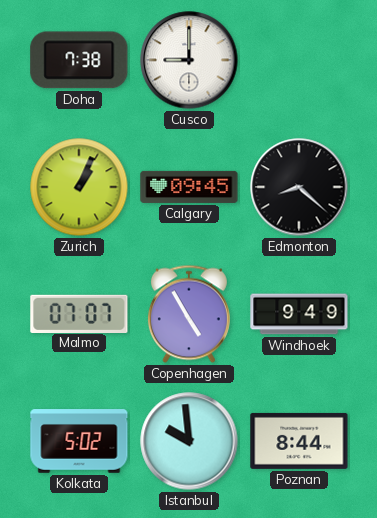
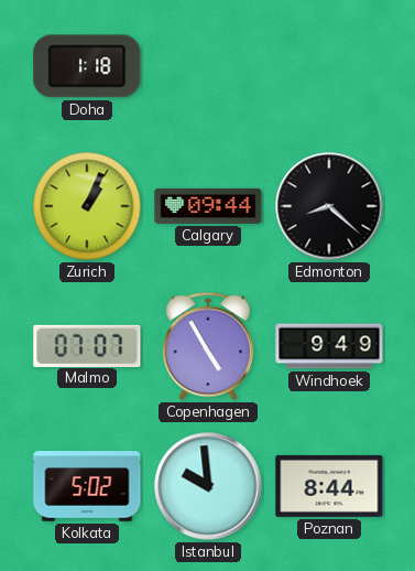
Doha: 7:38 -> 1:18
Cusco: 9:00 -> none
Calgary: 09:45 -> 09:44
